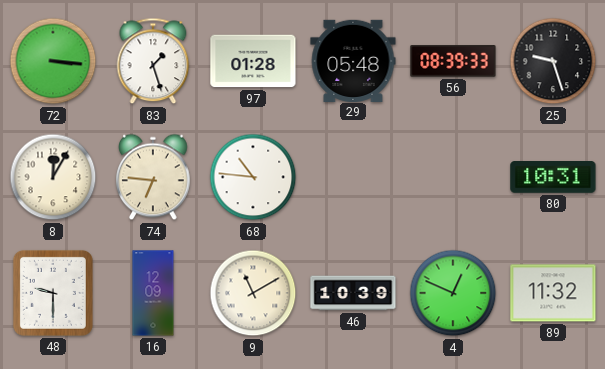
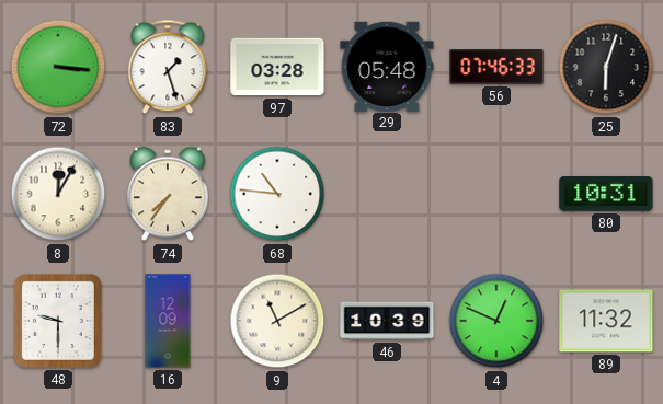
97: 01:28 -> 03:28
56: 08:39 -> 07:46
25: 9:27 -> 6:03
74: 6:46 -> 7:36
